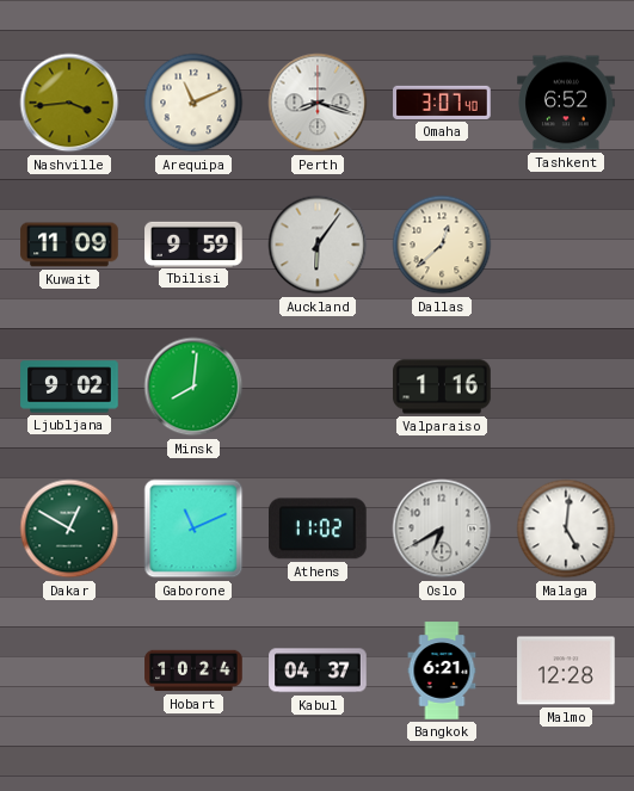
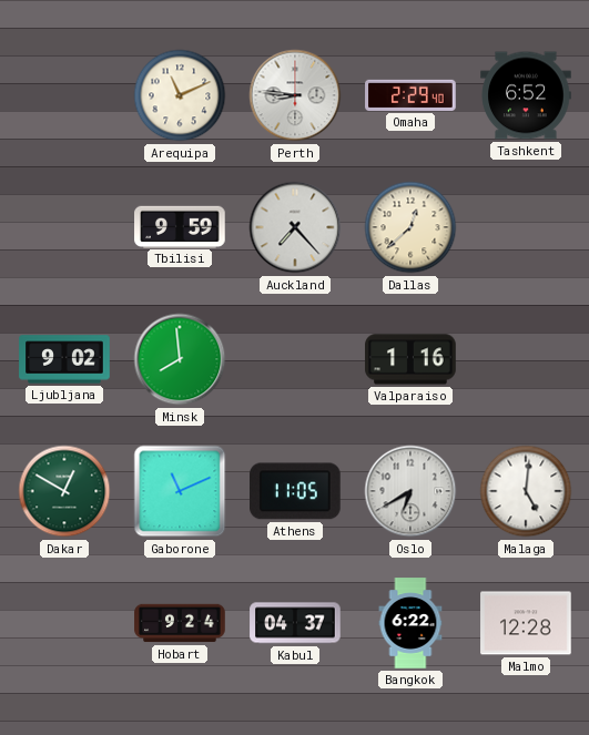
Nashville: 3:44 -> none
Perth: 8:18 -> 8:46
Omaha: 3:07 -> 2:29
Kuwait: 11:09 -> none
Auckland: 6:06 -> 7:23
Minsk: 8:01 -> 7:59
Athens: 11:02 -> 11:05
Hobart: 10:24 -> 9:24
Bangkok: 6:21 -> 6:22
